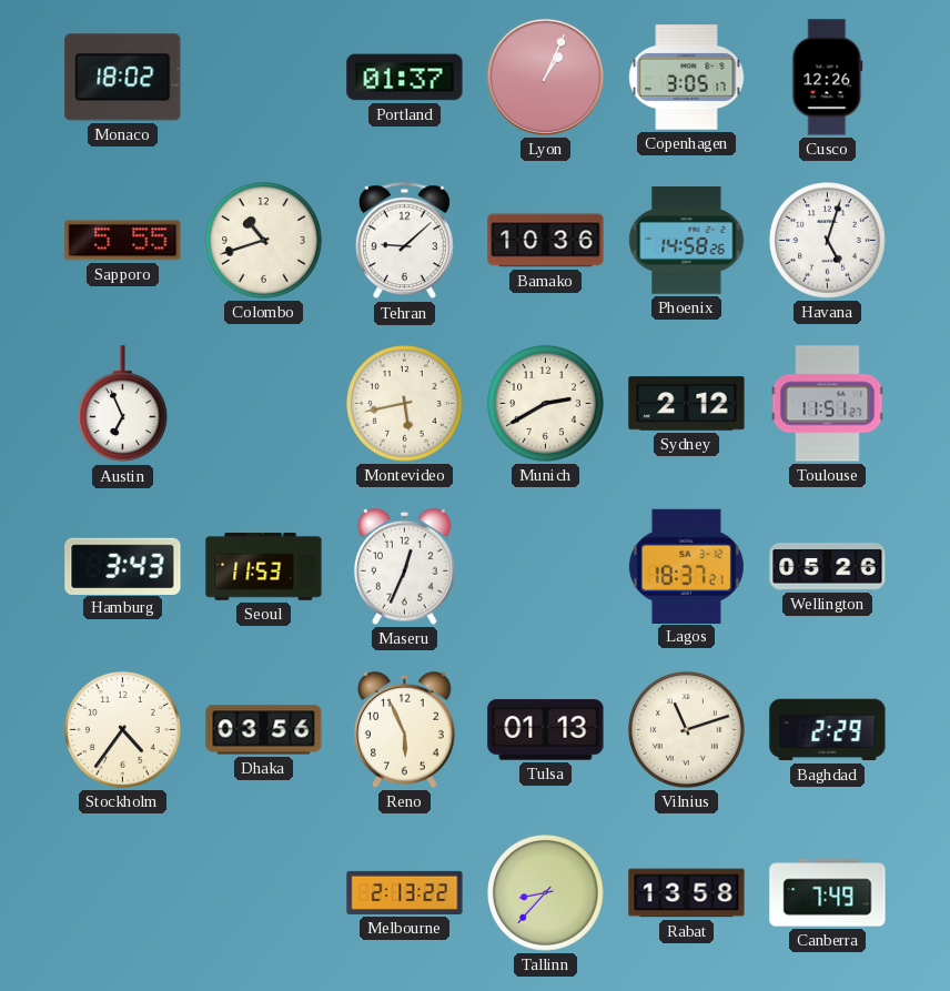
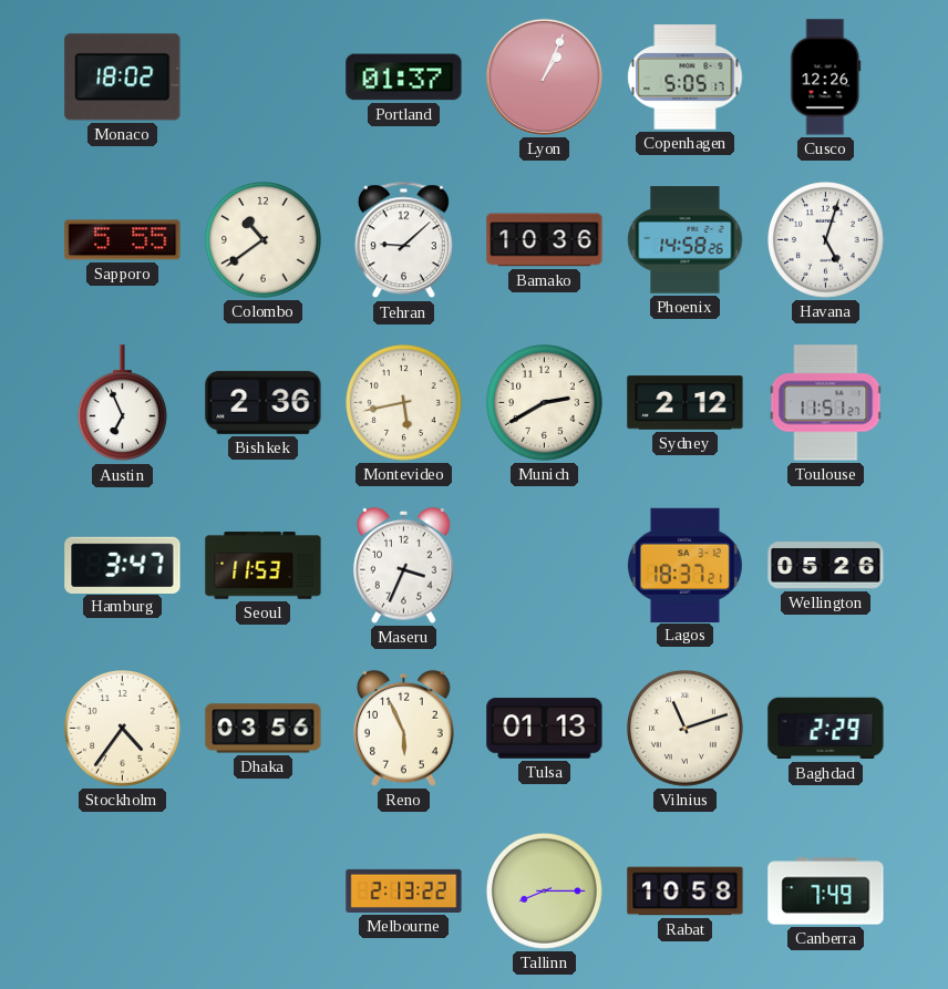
Copenhagen: 3:05 -> 5:05
Colombo: 10:42 -> 10:39
Bishkek: none -> 2:36
Hamburg: 3:43 -> 3:47
Maseru: 12:34 -> 3:34
Tallinn: 8:37 -> 8:15
Rabat: 13:58 -> 10:58
